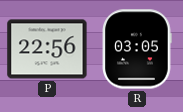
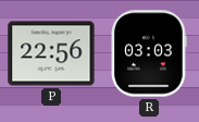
R: 03:05 -> 03:03
